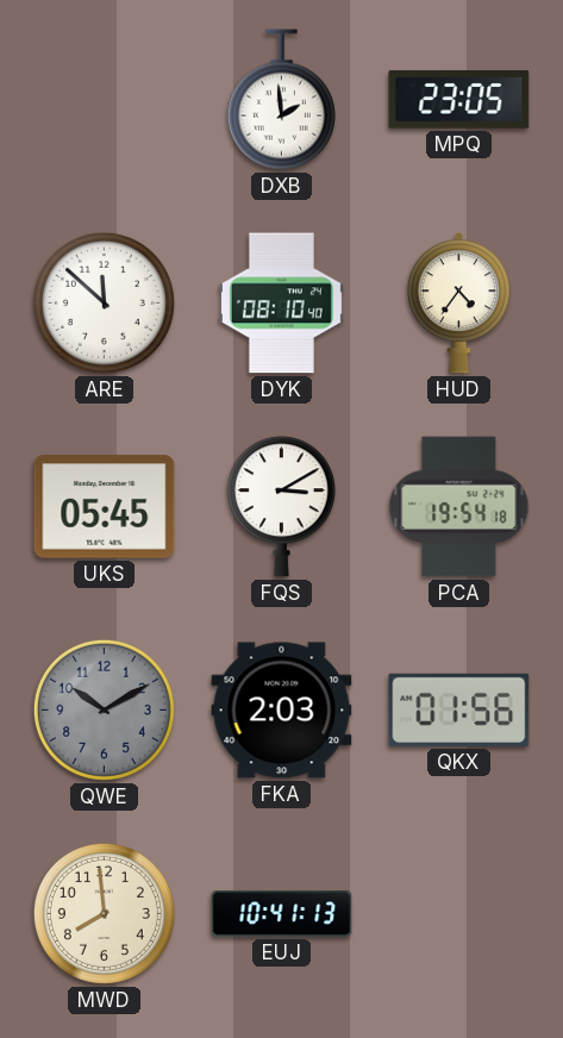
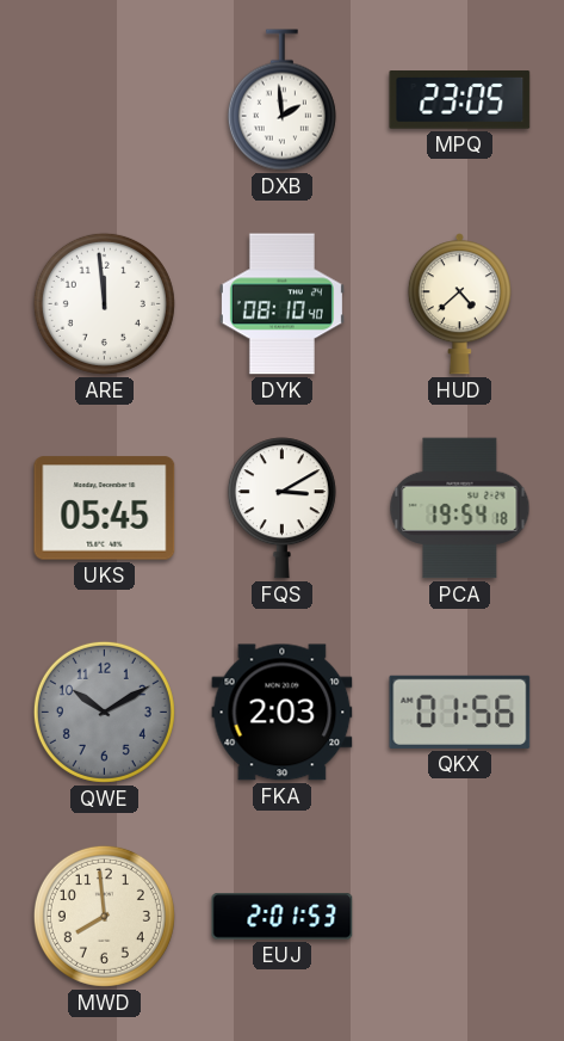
ARE: 11:52 -> 11:59
HUD: 4:36 -> 4:38
EUJ: 10:41 -> 2:01
